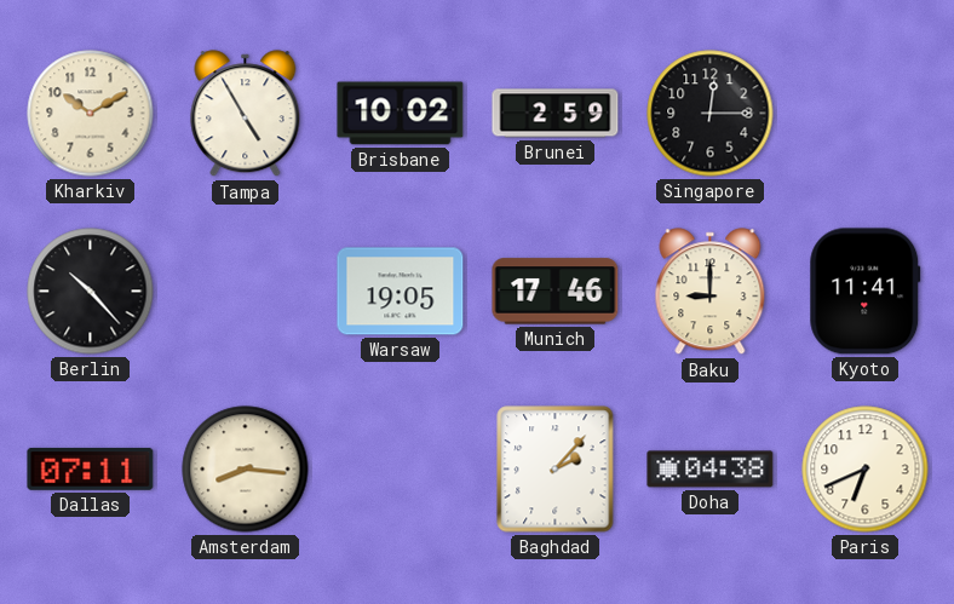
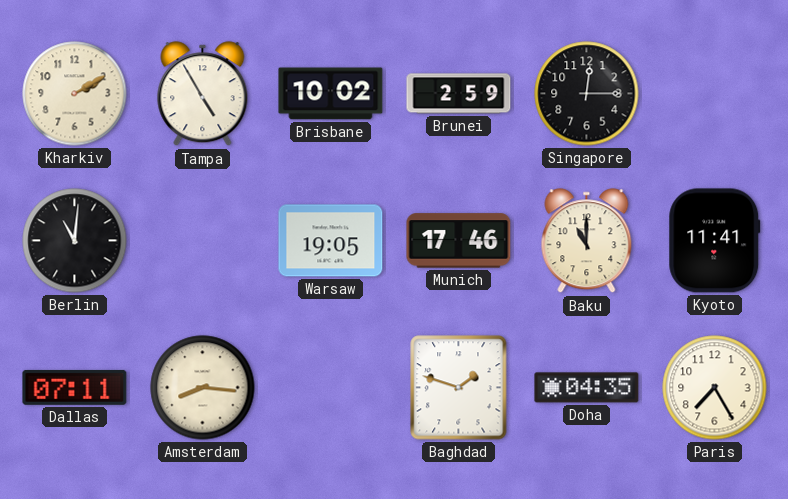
Kharkiv: 10:10 -> 2:10
Berlin: 10:23 -> 11:01
Baku: 9:00 -> 11:00
Baghdad: 2:07 -> 1:48
Doha: 04:38 -> 04:35
Paris: 6:41 -> 7:25
